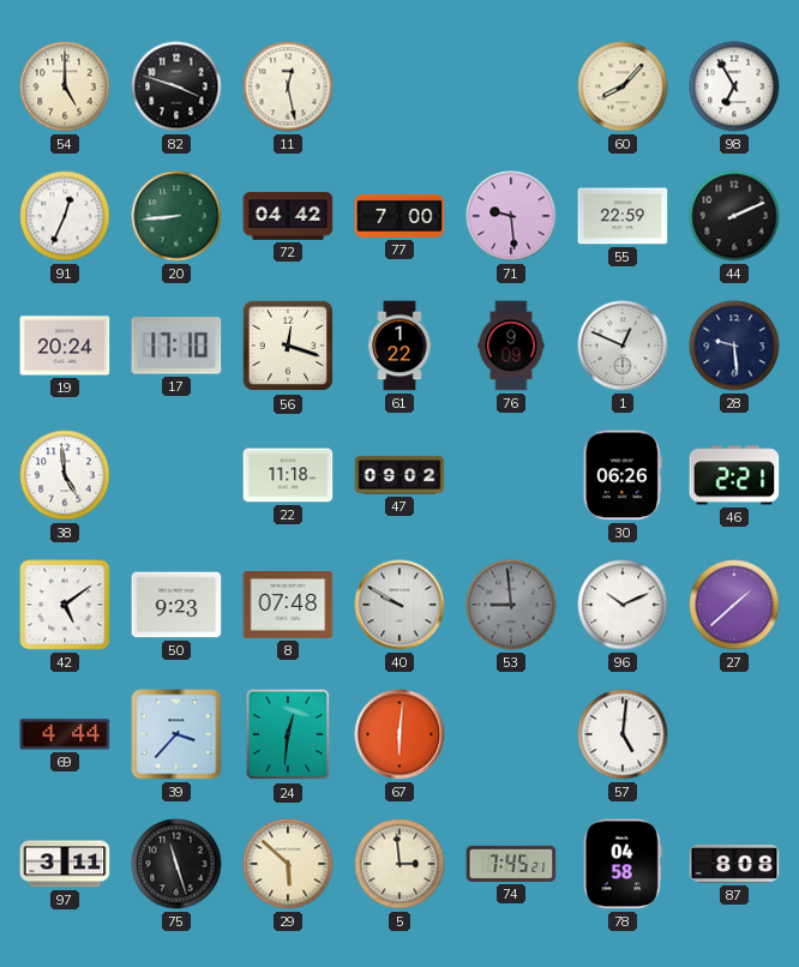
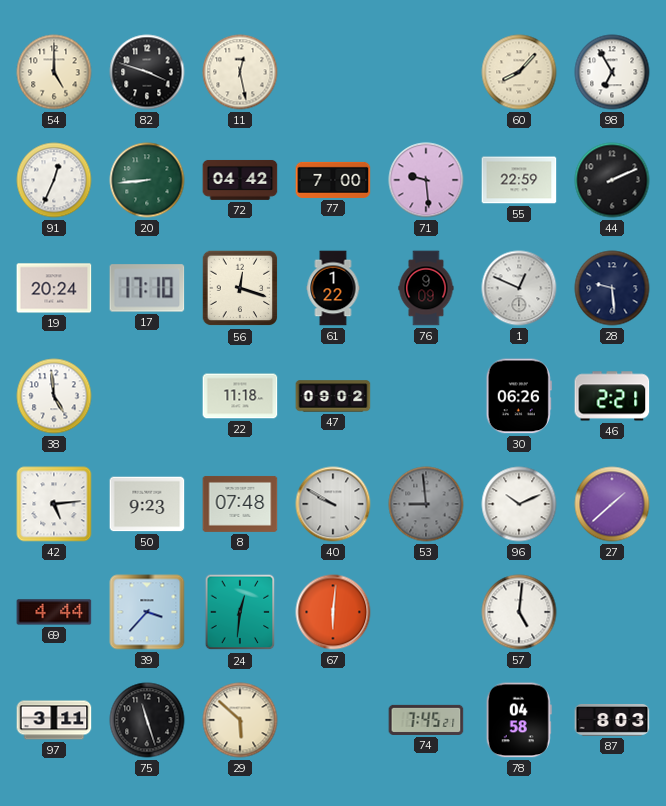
42: 5:09 -> 5:14
5: 2:59 -> none
87: 8:08 -> 8:03
